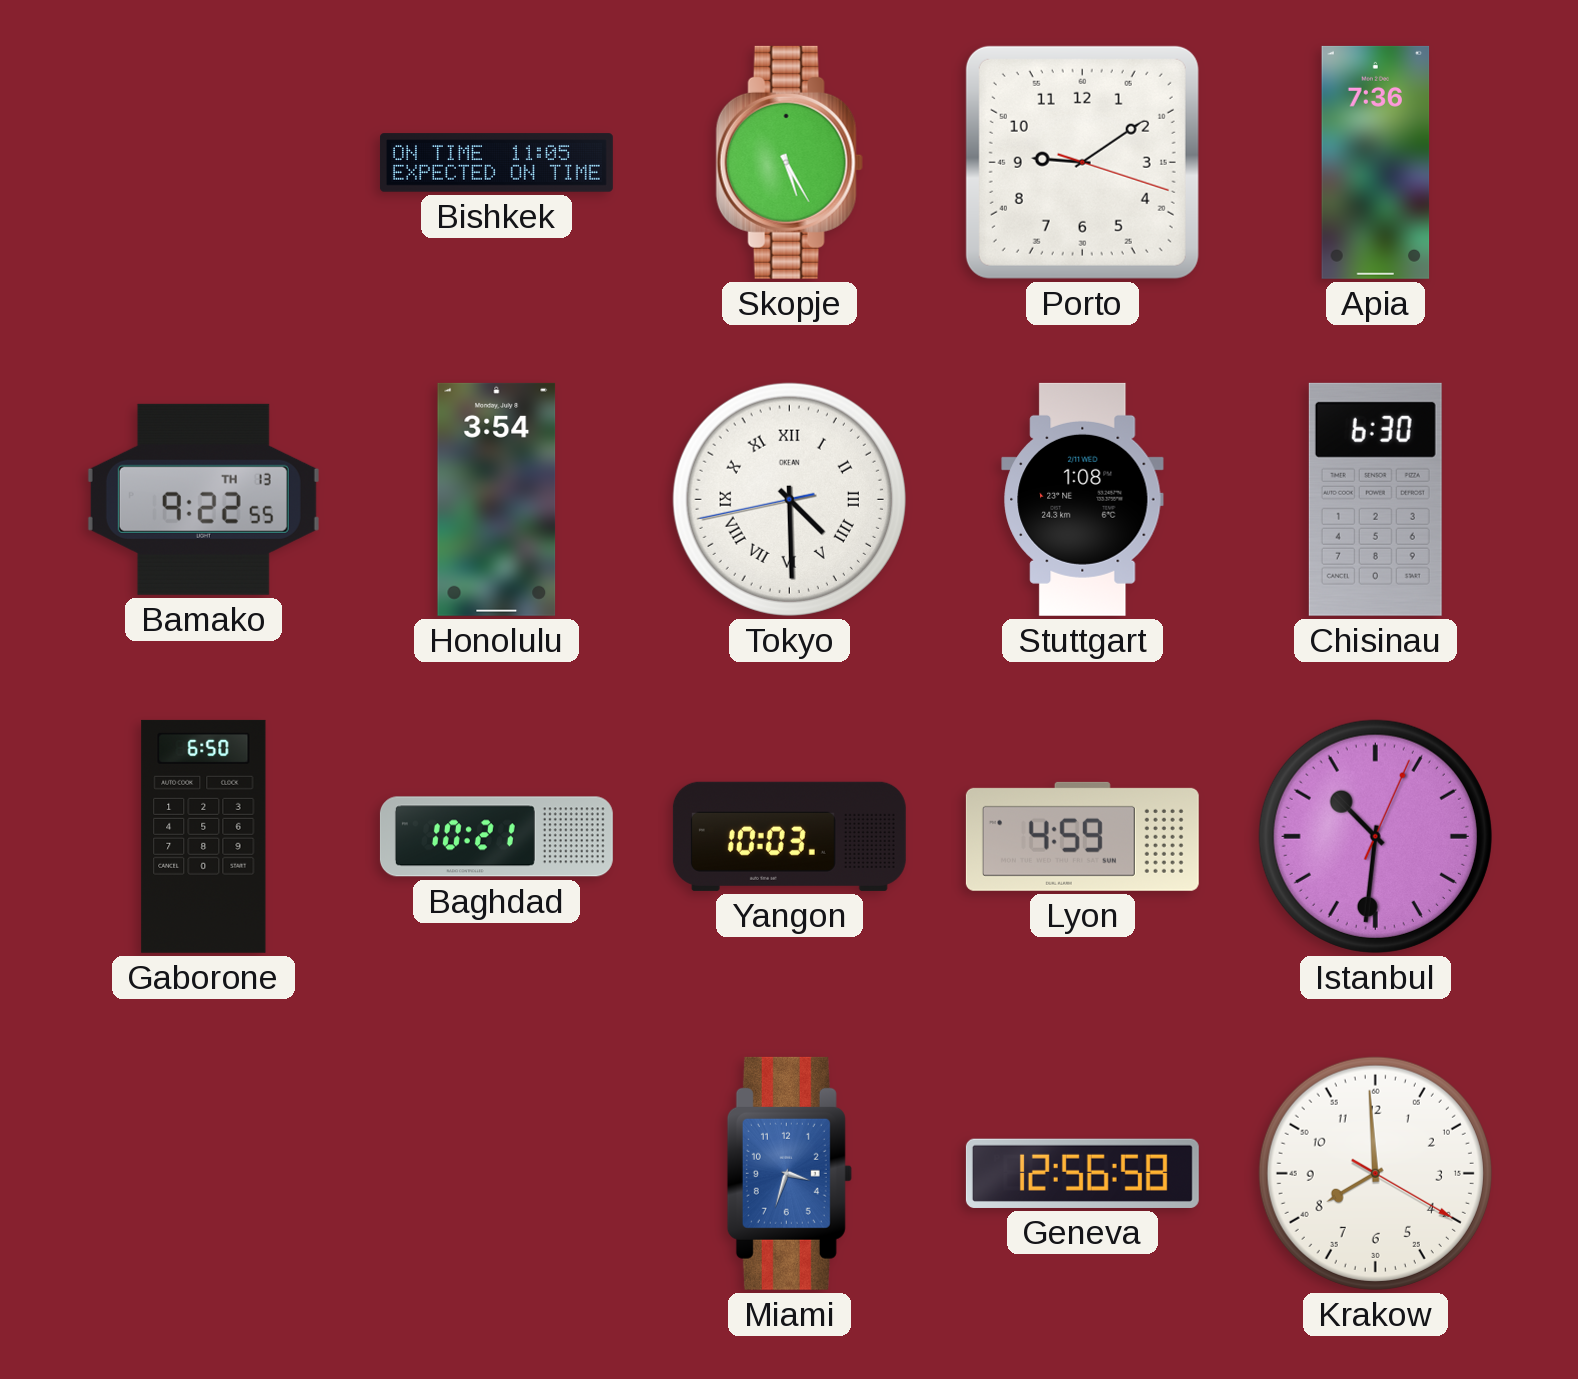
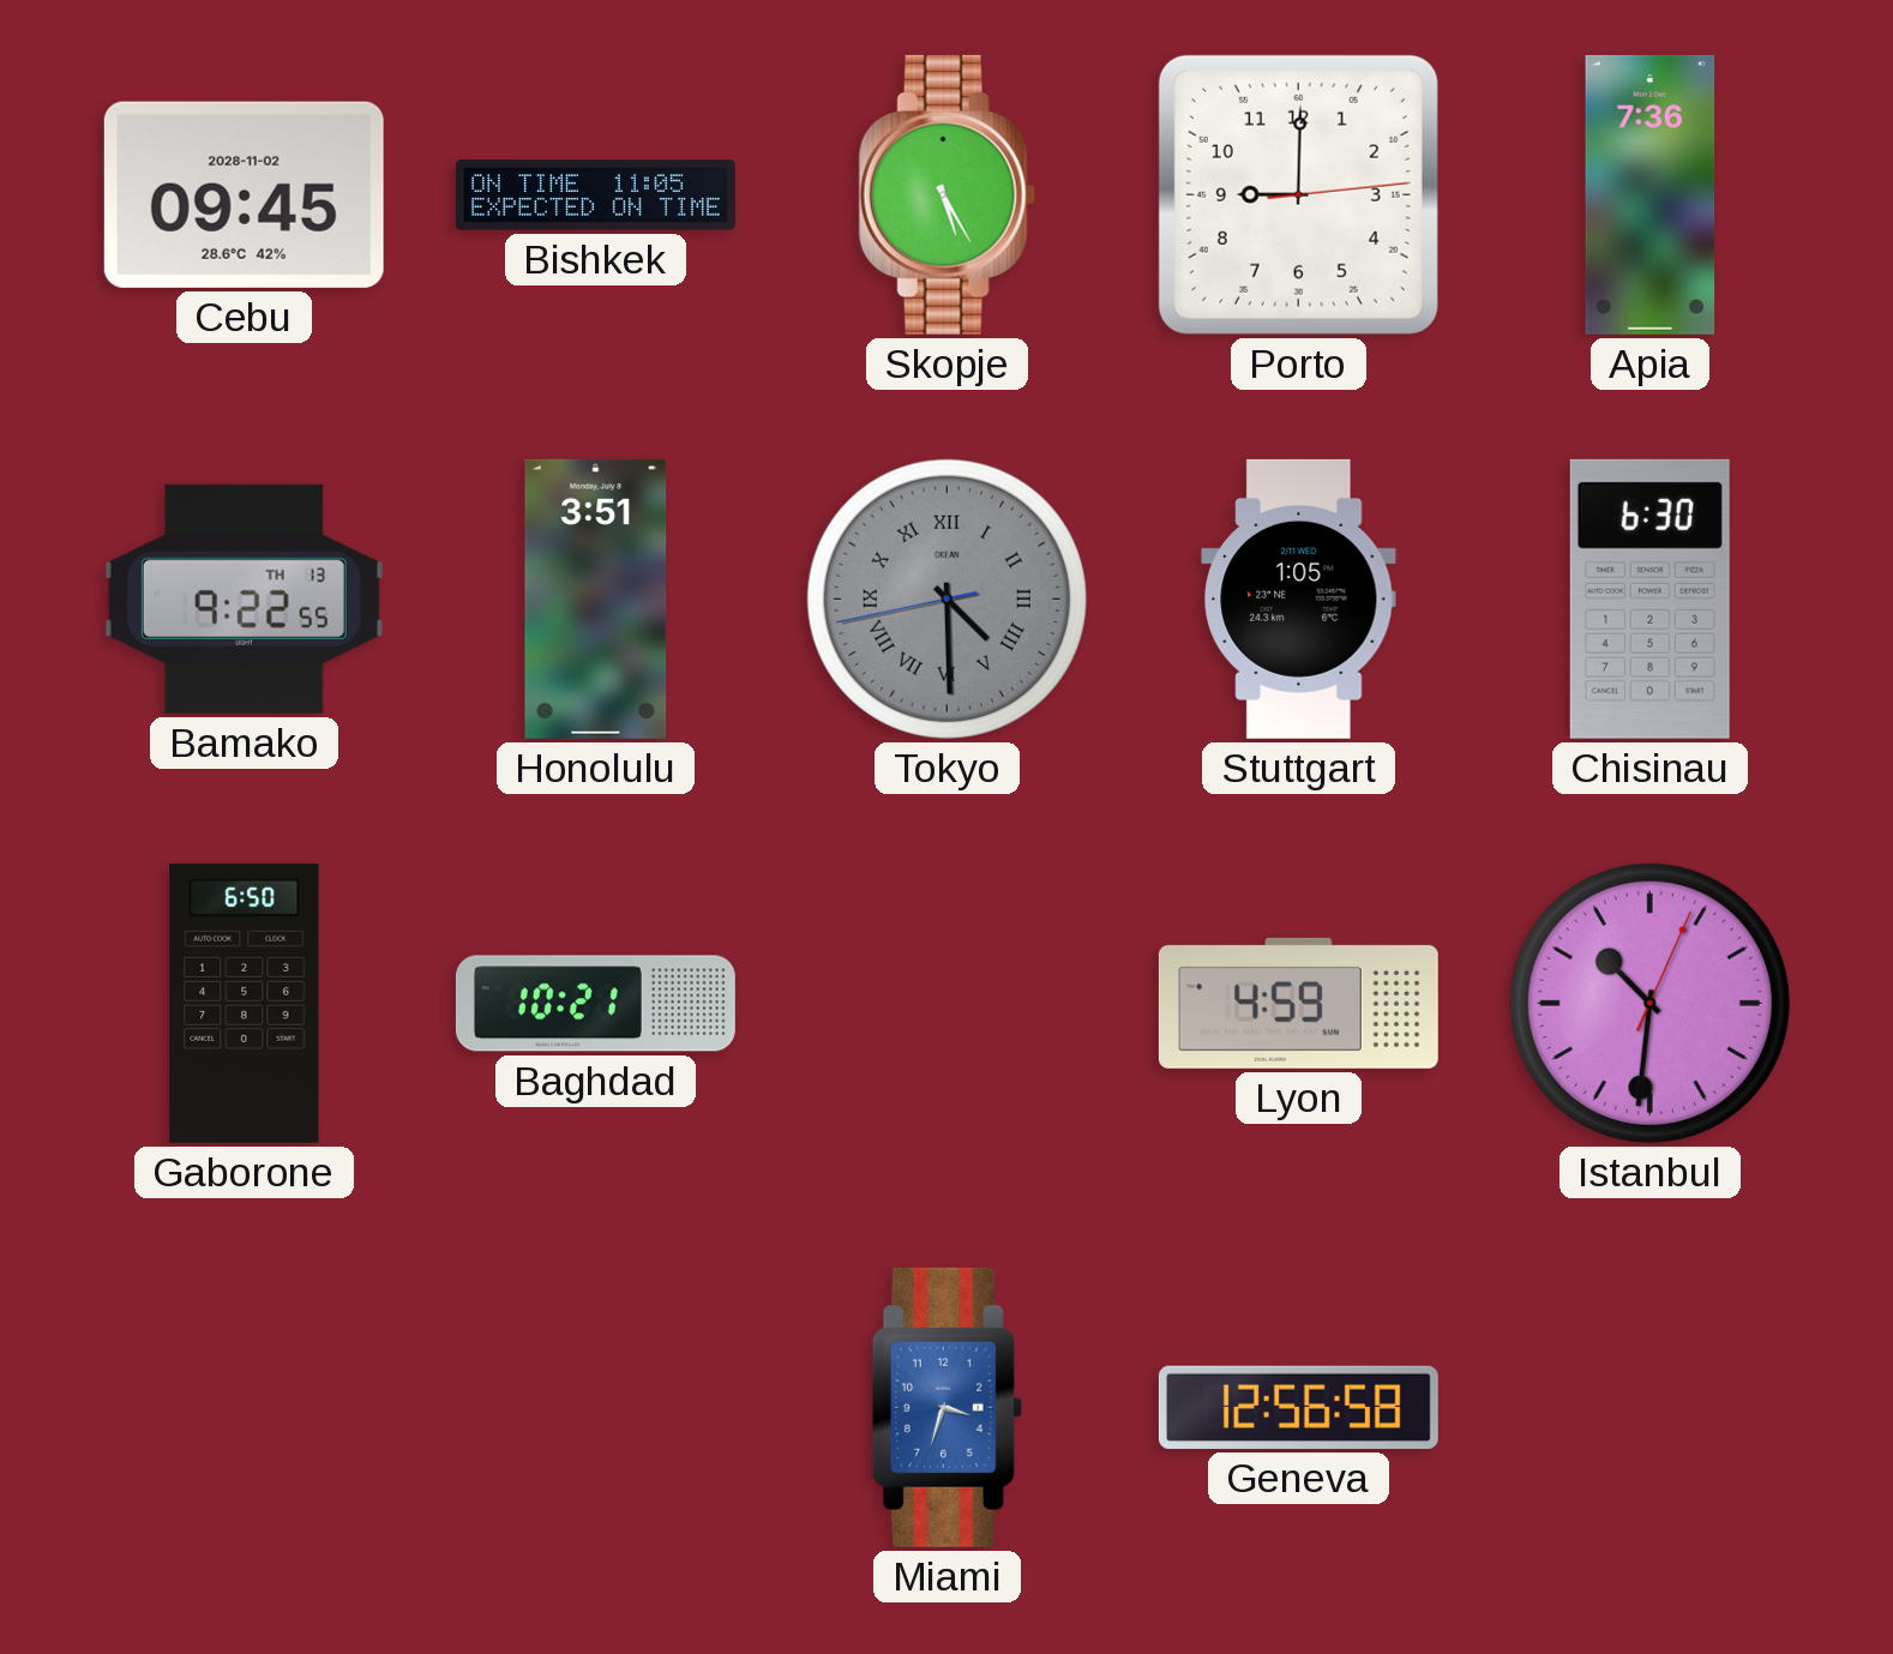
Cebu: none -> 09:45
Porto: 9:09 -> 9:00
Honolulu: 3:54 -> 3:51
Tokyo dial: white -> grey
Stuttgart: 1:08 -> 1:05
Yangon: 10:03 -> none
Krakow: 7:59 -> none
